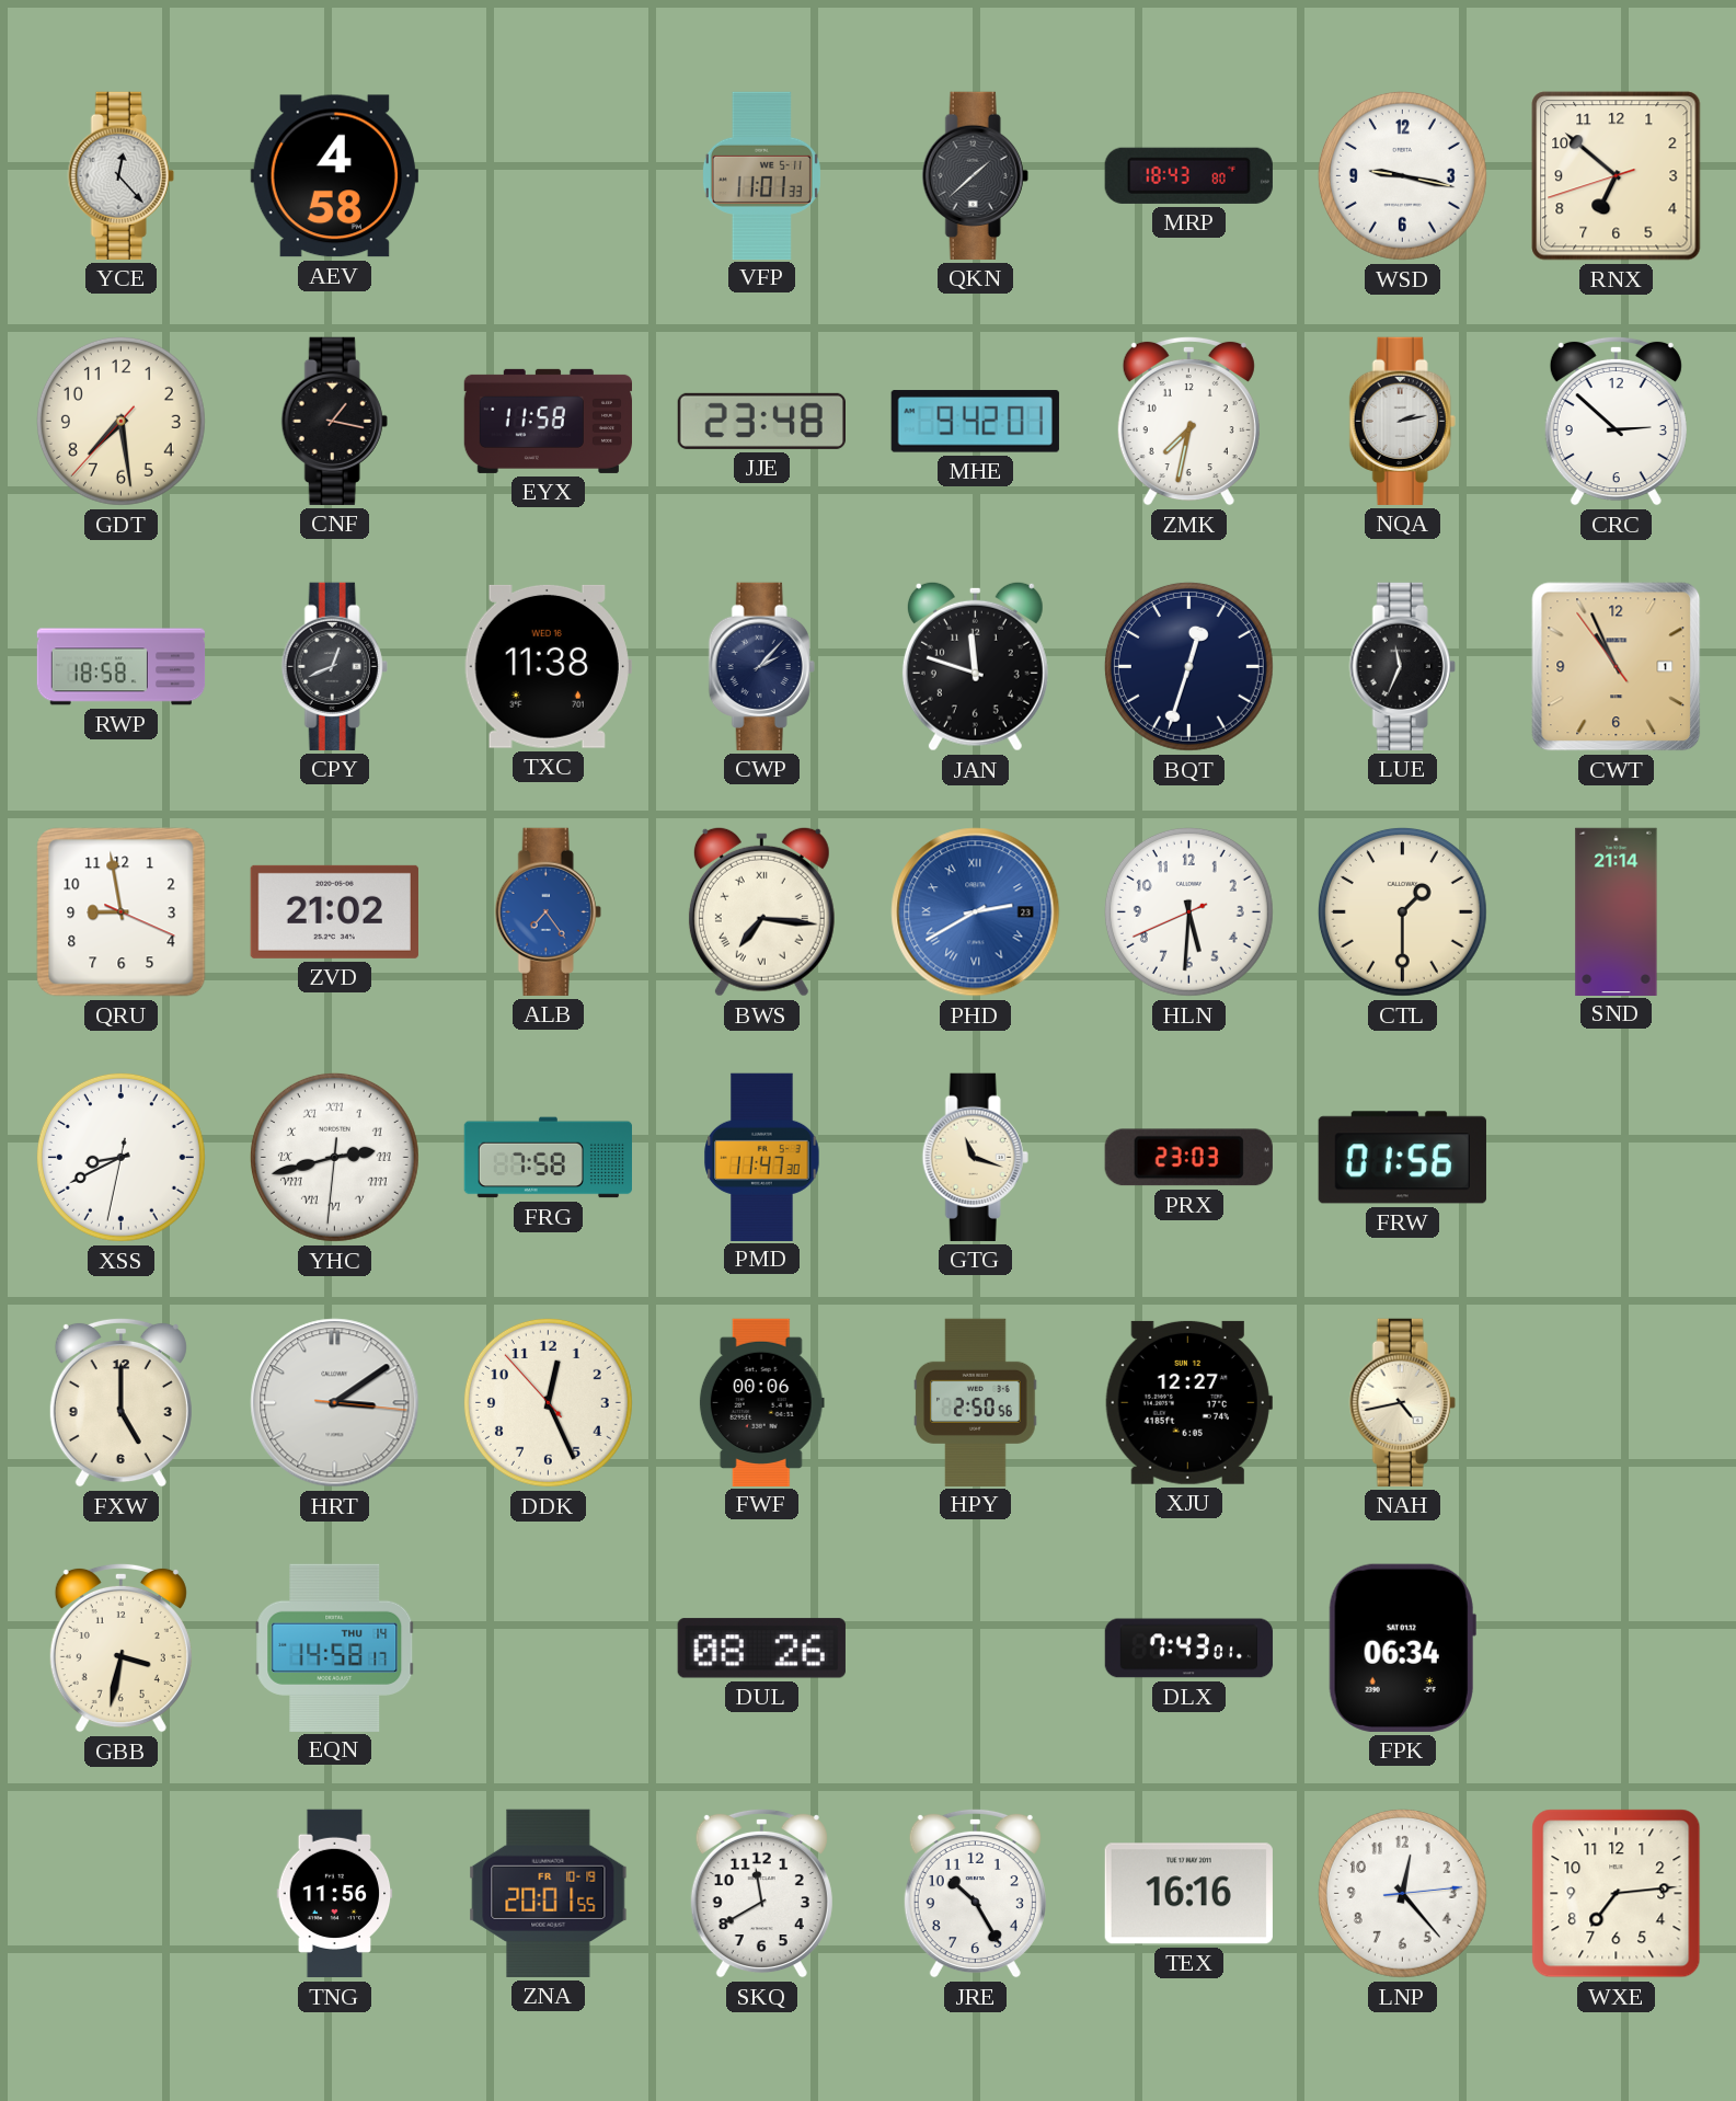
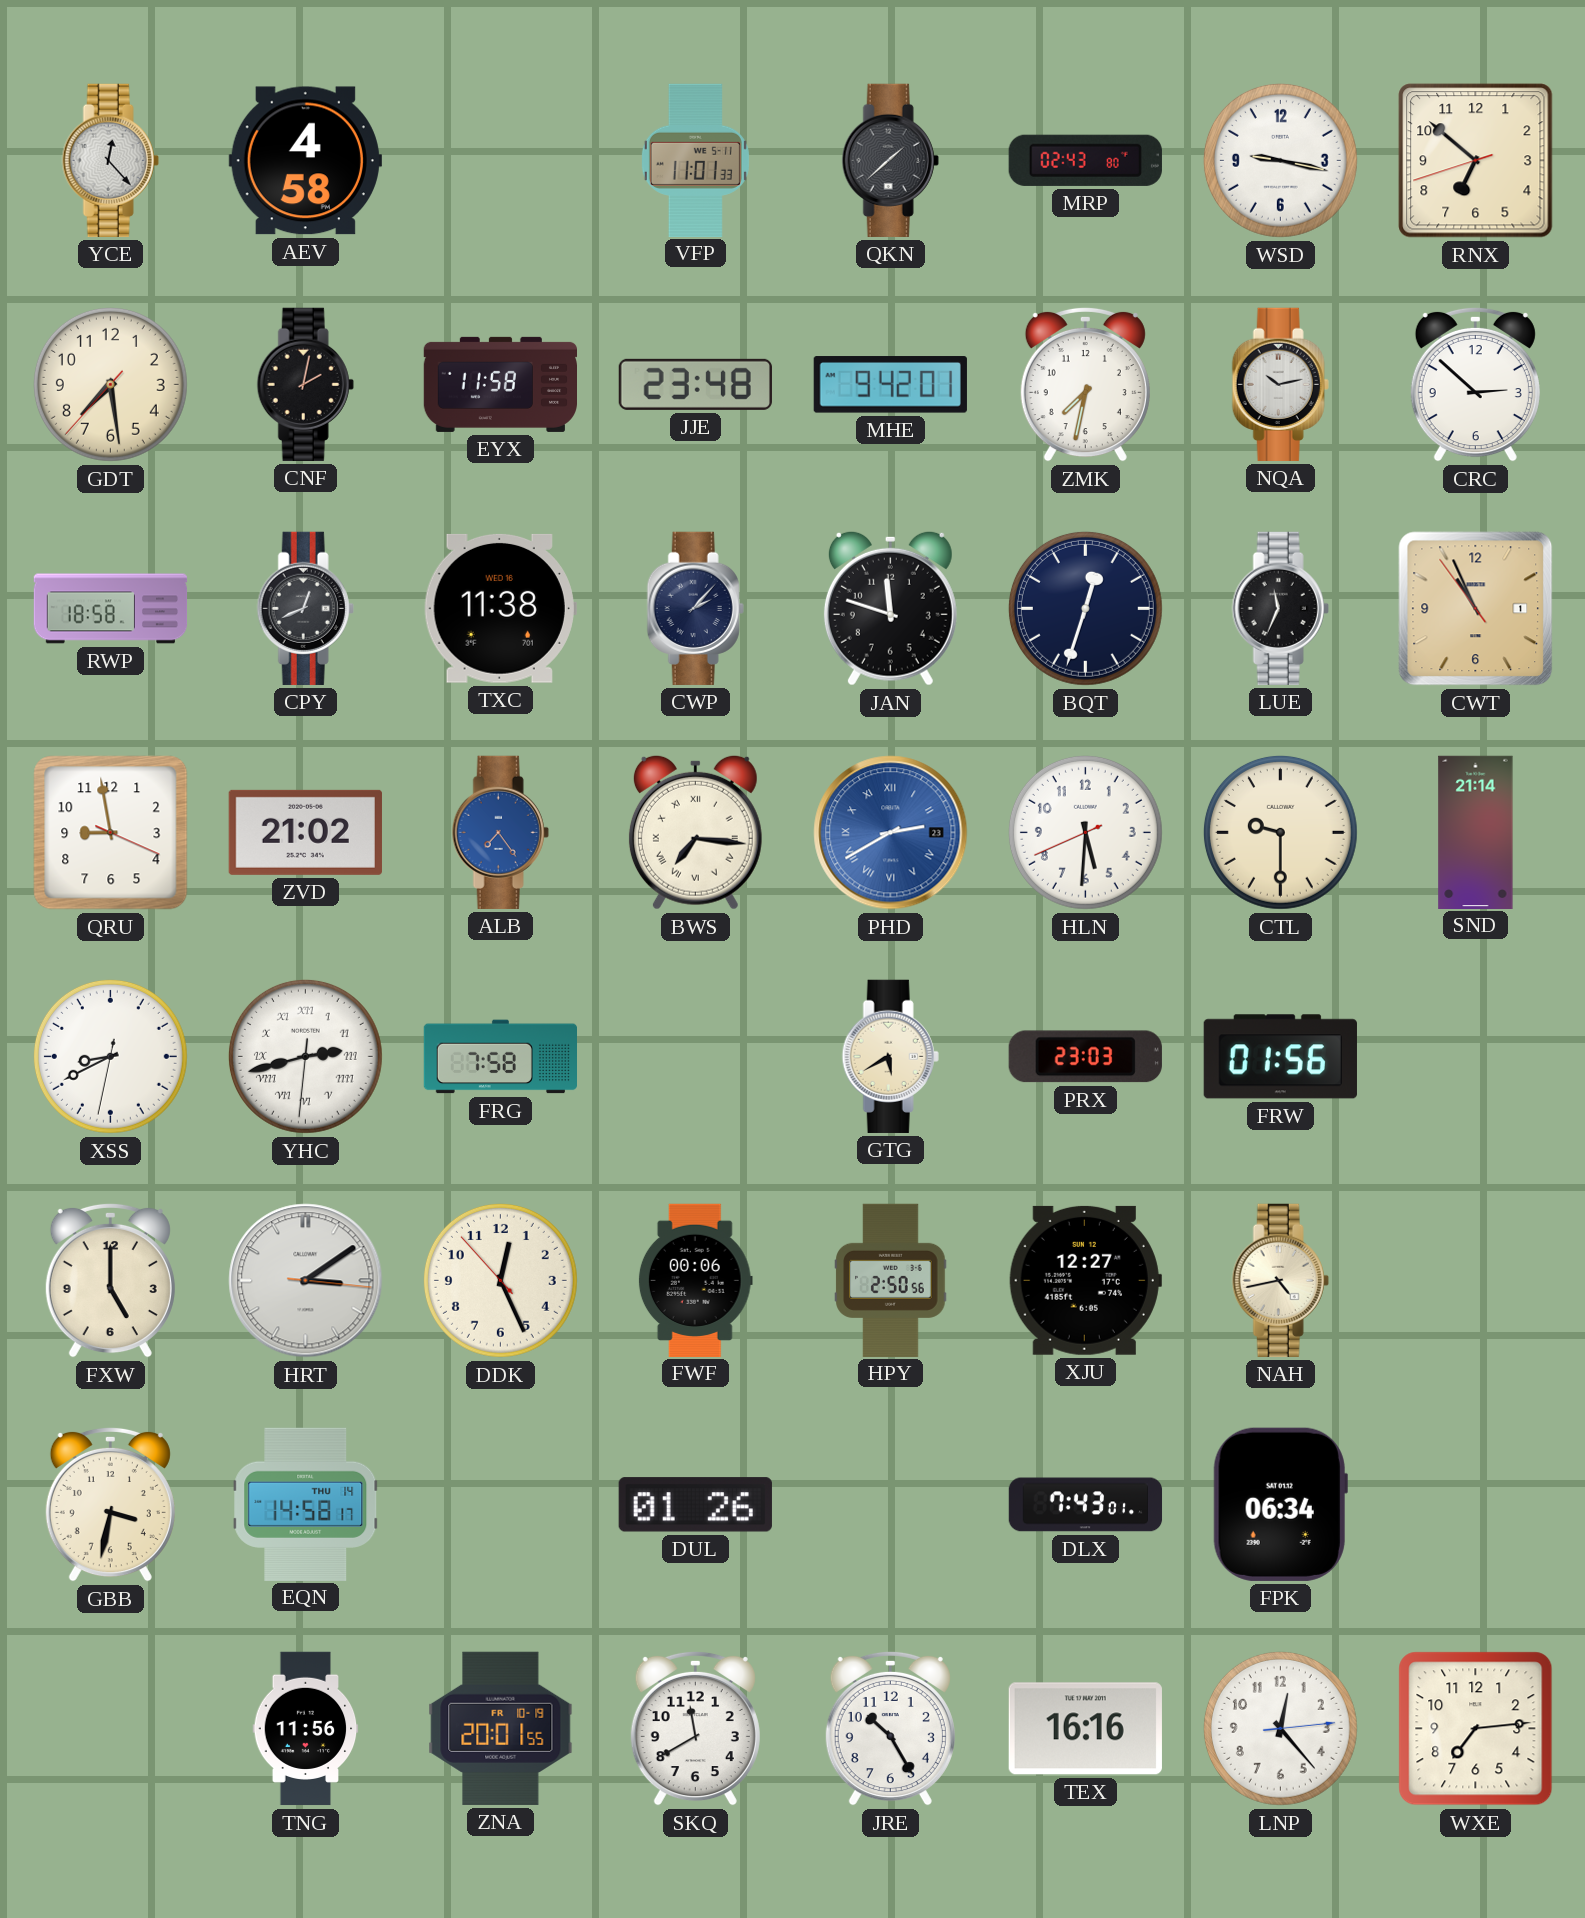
MRP: 18:43 -> 02:43
CNF: 1:17 -> 2:02
NQA: 2:13 -> 10:13
CTL: 1:30 -> 9:30
PMD: 11:47 -> none
GTG: 11:18 -> 5:40
DUL: 08:26 -> 01:26
